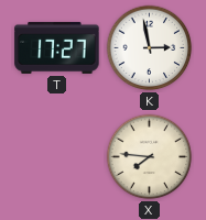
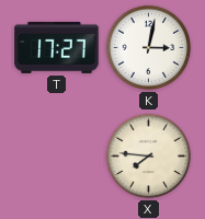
K: 2:58 -> 3:02
